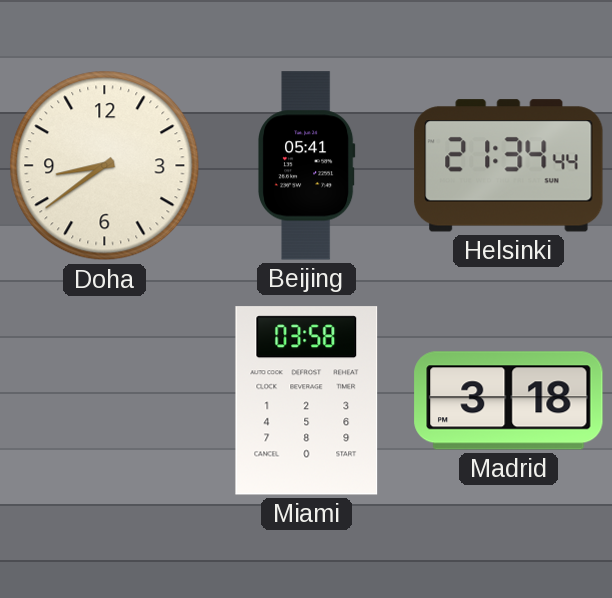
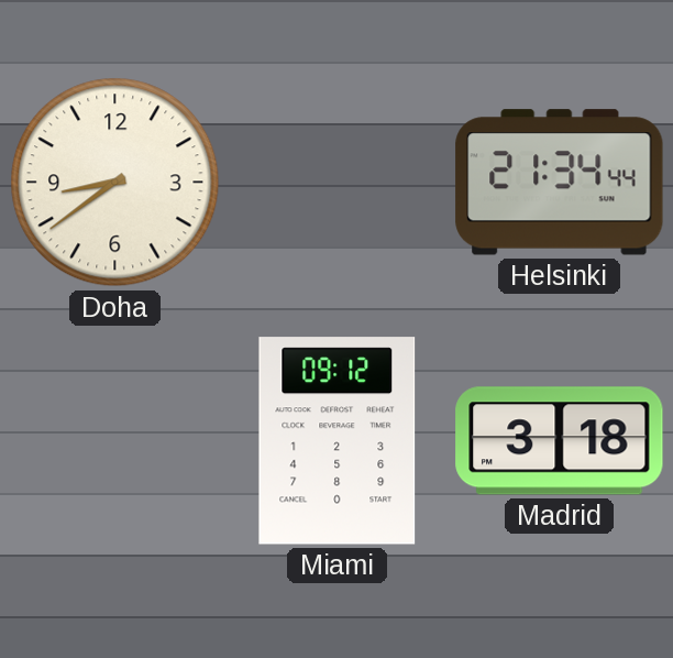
Beijing: 05:41 -> none
Miami: 03:58 -> 09:12
